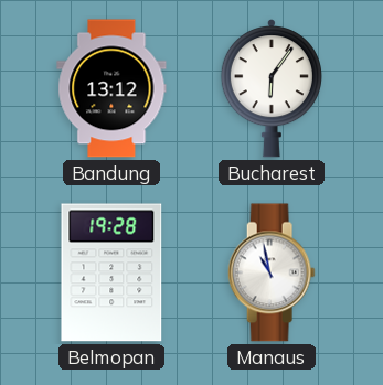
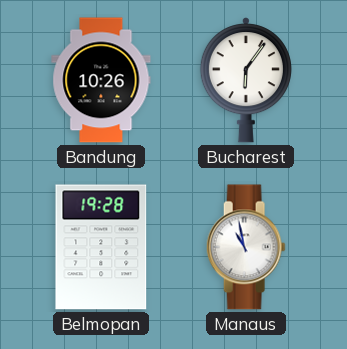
Bandung: 13:12 -> 10:26
